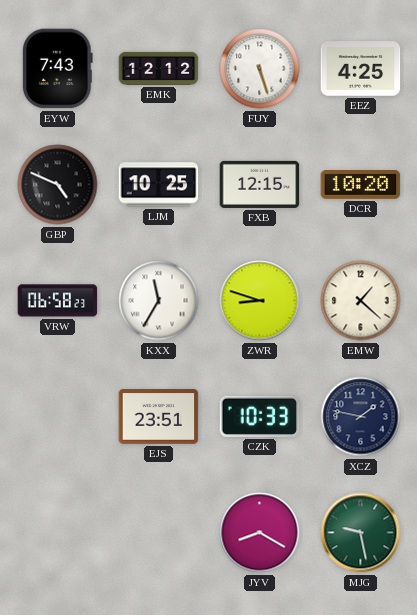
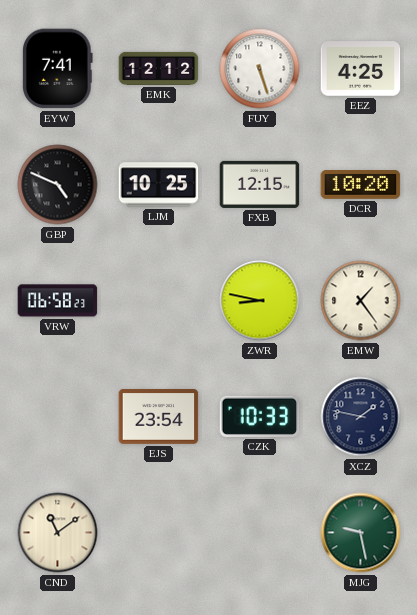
EYW: 7:43 -> 7:41
KXX: 11:35 -> none
ZWR: 8:48 -> 8:47
EMW: 1:22 -> 1:24
EJS: 23:51 -> 23:54
CND: none -> 11:09
JYV: 8:20 -> none
